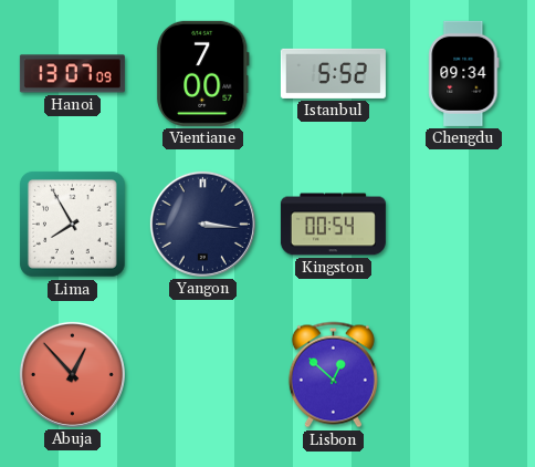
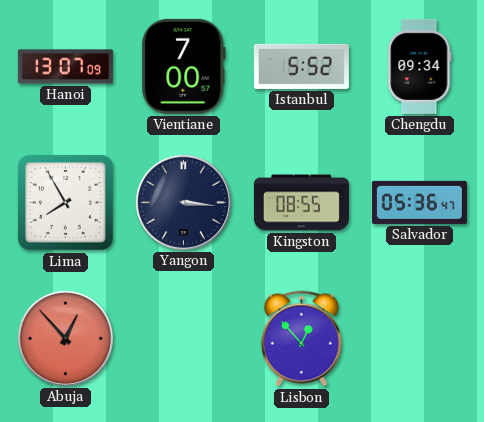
Kingston: 00:54 -> 08:55
Salvador: none -> 05:36
Lisbon: 12:52 -> 12:53
